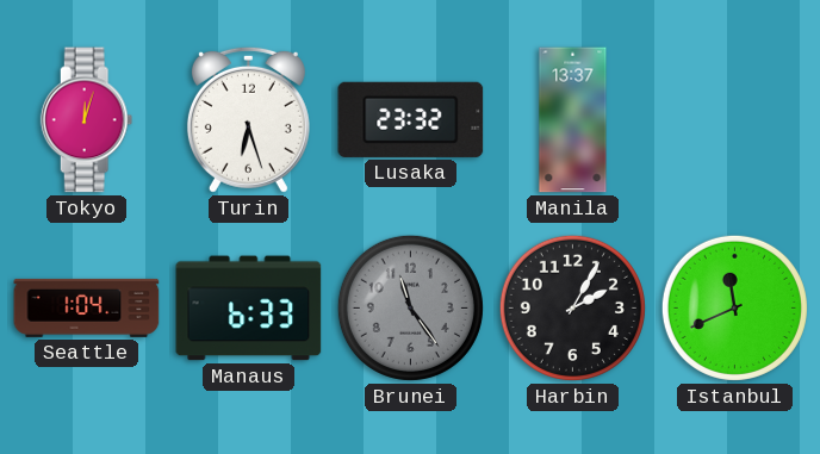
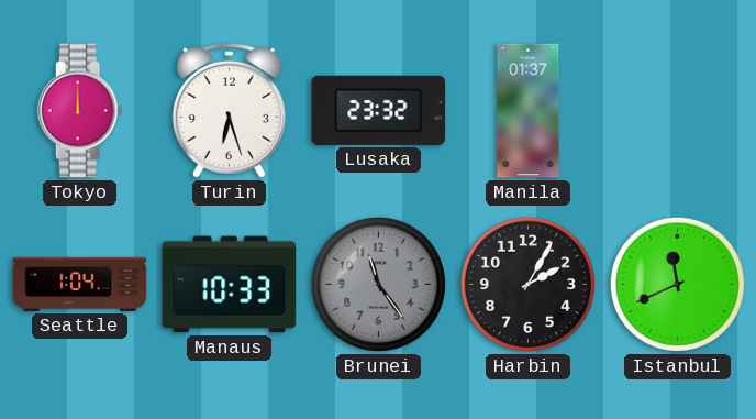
Tokyo: 12:03 -> 12:00
Manila: 13:37 -> 01:37
Manaus: 6:33 -> 10:33
